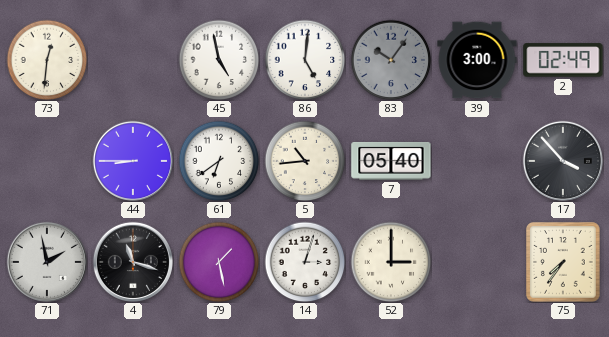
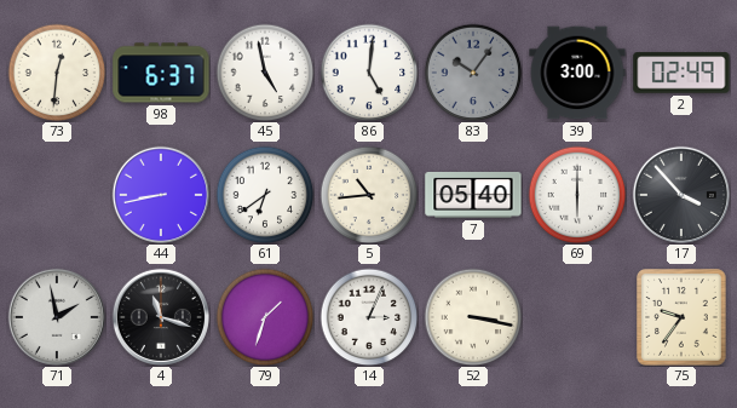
98: none -> 6:37
44: 8:45 -> 8:43
69: none -> 6:00
79: 1:28 -> 1:33
14: 3:03 -> 3:04
52: 3:00 -> 3:17
75: 7:36 -> 9:36
